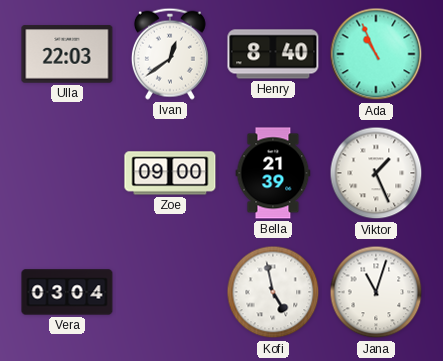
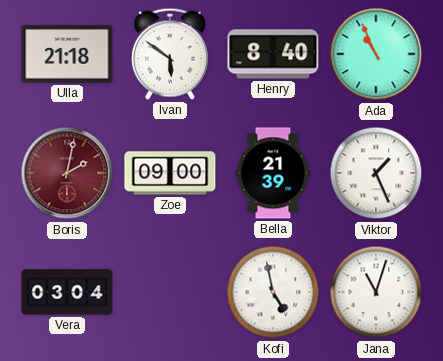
Ulla: 22:03 -> 21:18
Ivan: 12:39 -> 5:51
Boris: none -> 2:02
